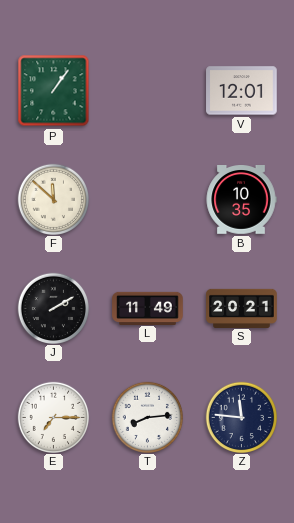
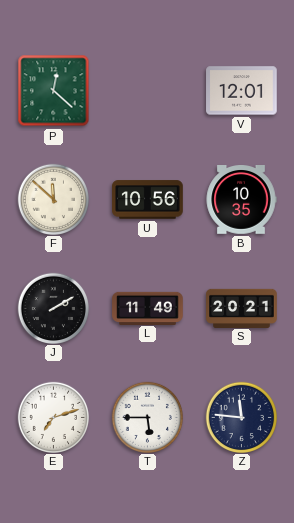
P: 1:06 -> 12:22
U: none -> 10:56
E: 7:15 -> 7:12
T: 8:14 -> 5:45
